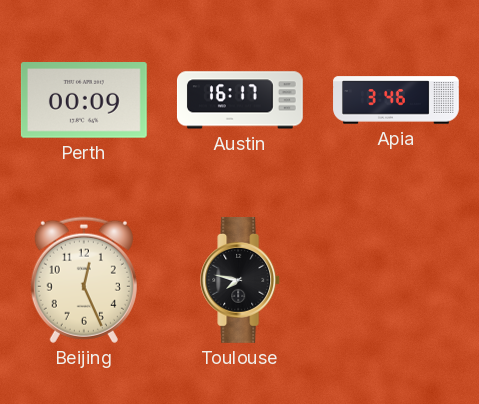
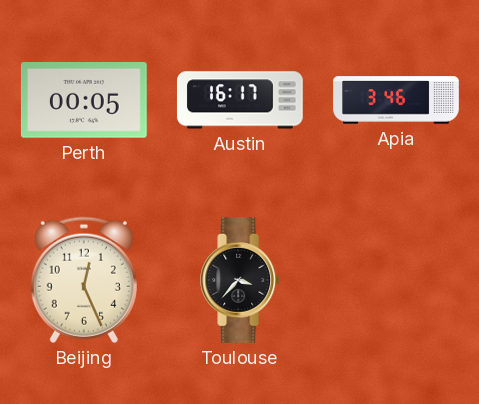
Perth: 00:09 -> 00:05
Toulouse: 7:47 -> 3:37
